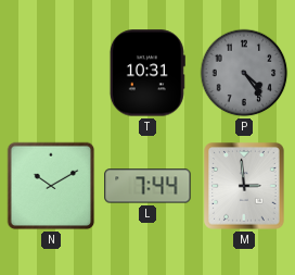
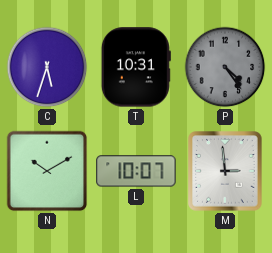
C: none -> 5:33
L: 7:44 -> 10:07
